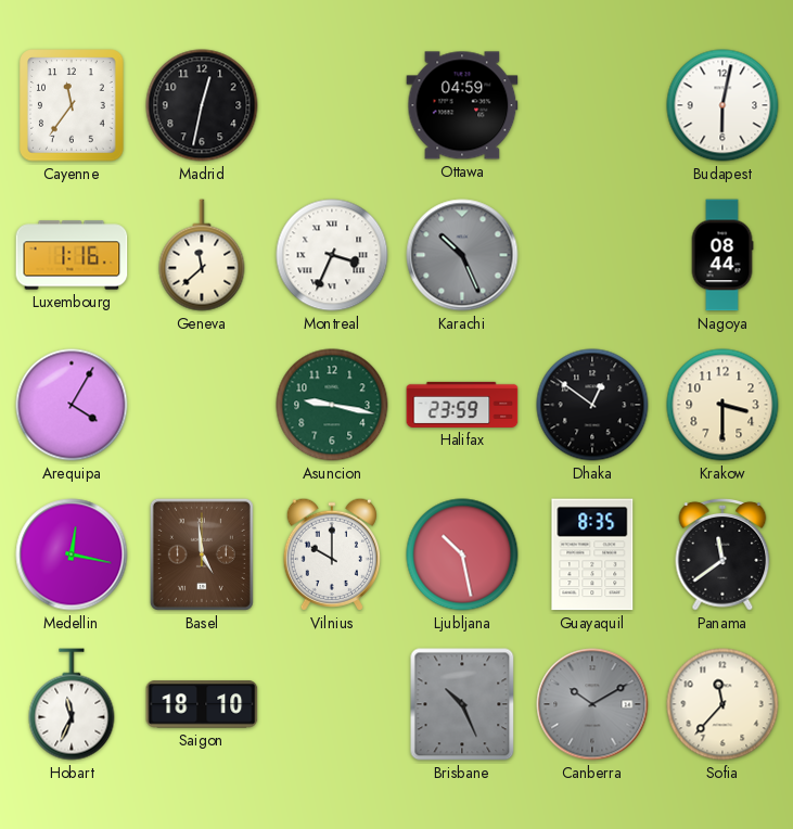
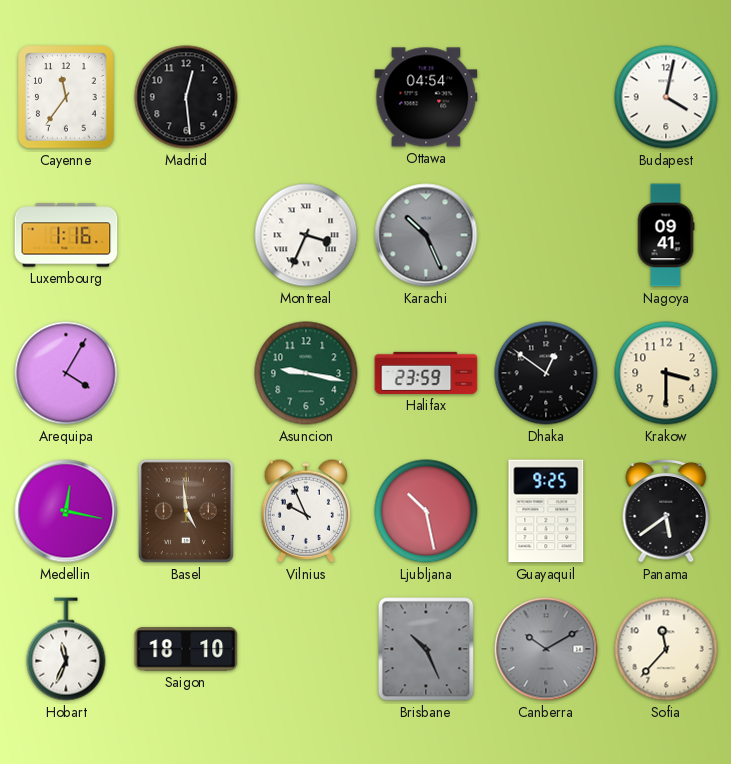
Madrid: 12:32 -> 12:29
Ottawa: 04:59 -> 04:54
Budapest: 6:02 -> 4:02
Geneva: 11:38 -> none
Nagoya: 08:44 -> 09:41
Vilnius: 10:00 -> 9:56
Guayaquil: 8:35 -> 9:25
Panama: 11:39 -> 5:39
